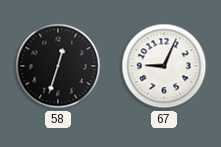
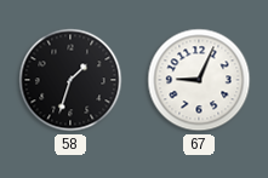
58: 12:33 -> 1:33
